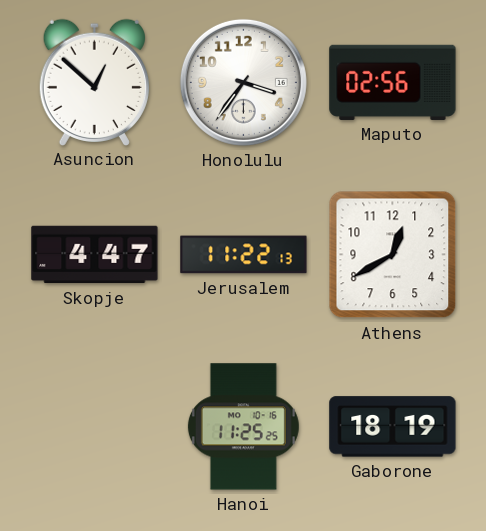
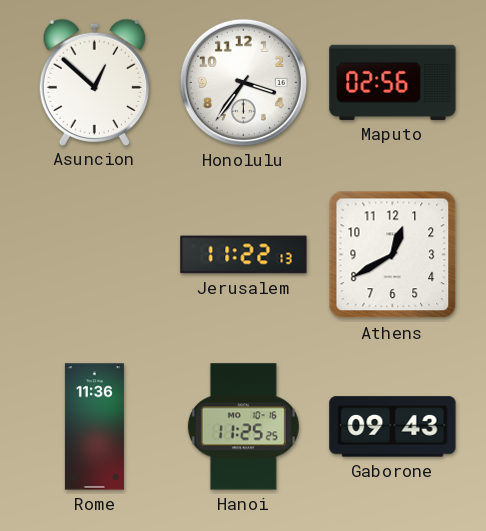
Skopje: 4:47 -> none
Rome: none -> 11:36
Gaborone: 18:19 -> 09:43
